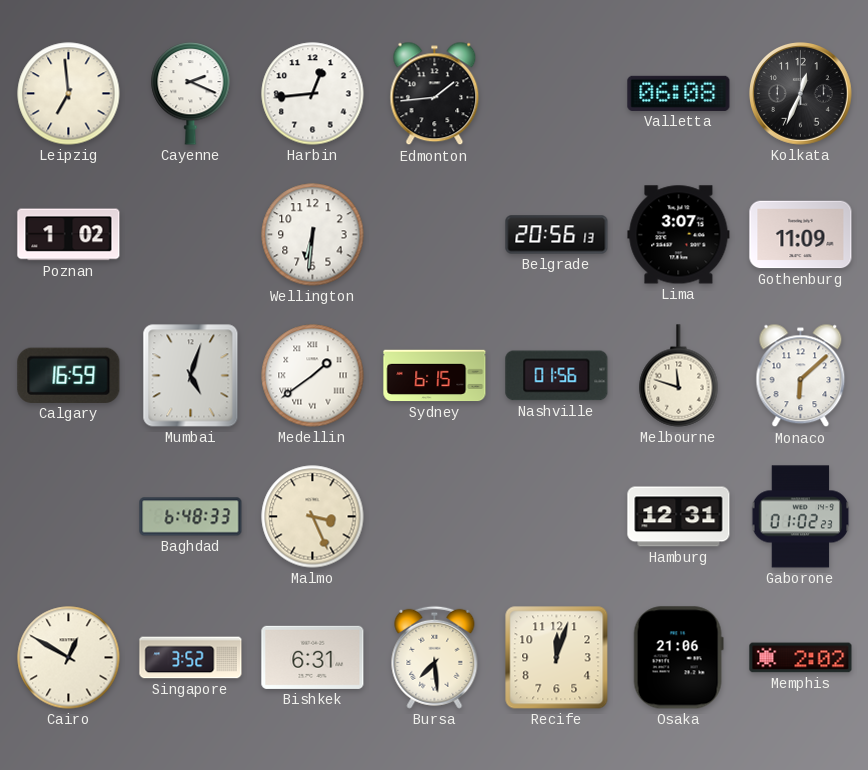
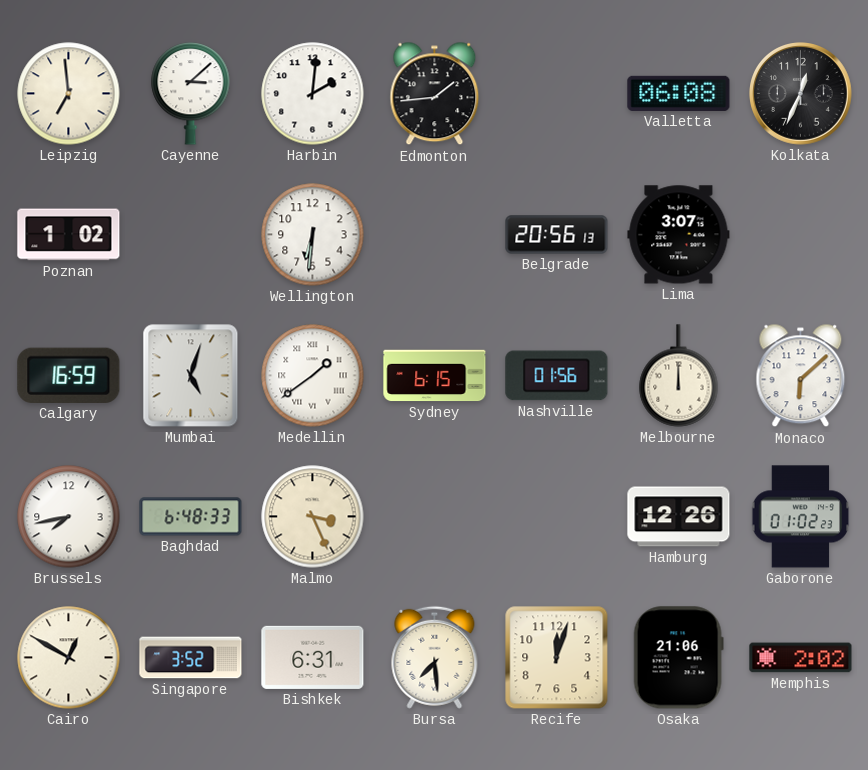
Cayenne: 2:19 -> 3:08
Harbin: 12:44 -> 2:01
Gothenburg: 11:09 -> none
Melbourne: 11:48 -> 12:00
Brussels: none -> 7:43
Hamburg: 12:31 -> 12:26
